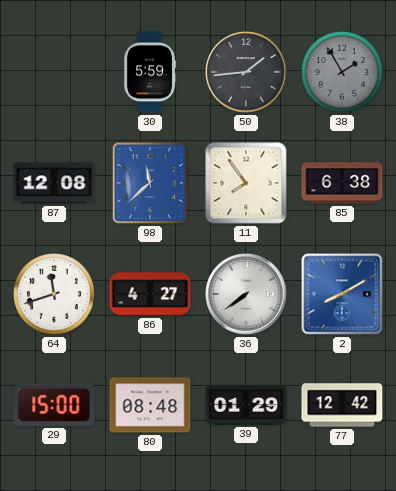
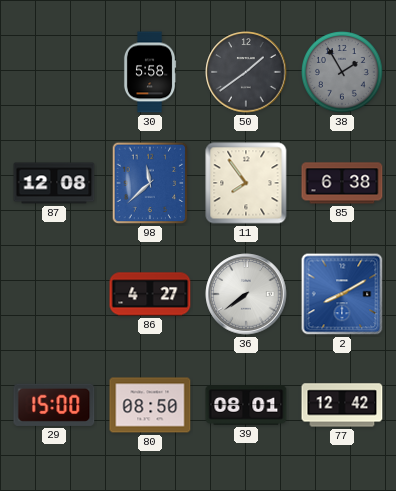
30: 5:59 -> 5:58
50: 1:44 -> 1:39
64: 11:42 -> none
80: 08:48 -> 08:50
39: 01:29 -> 08:01
